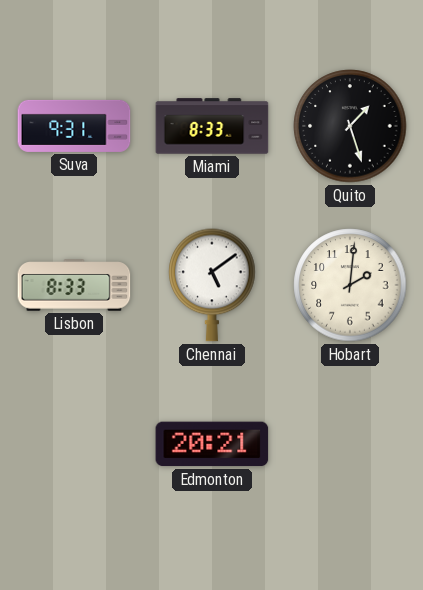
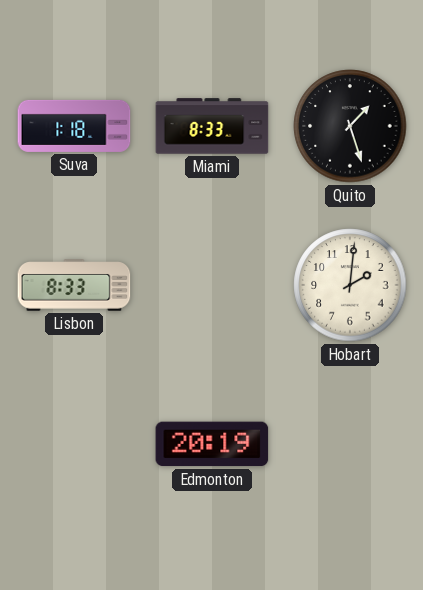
Suva: 9:31 -> 1:18
Chennai: 5:09 -> none
Edmonton: 20:21 -> 20:19
